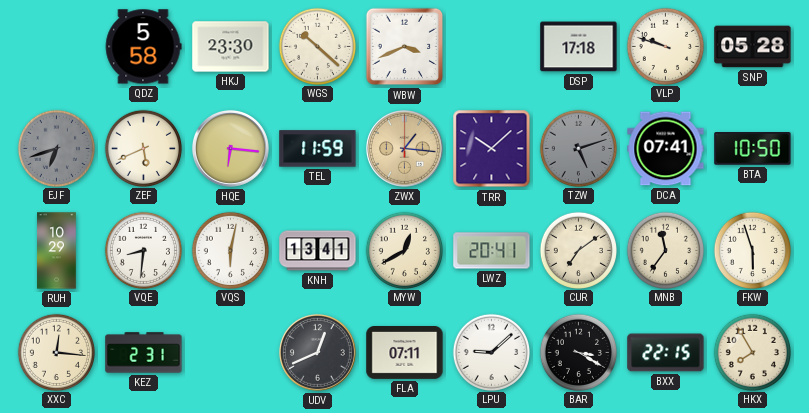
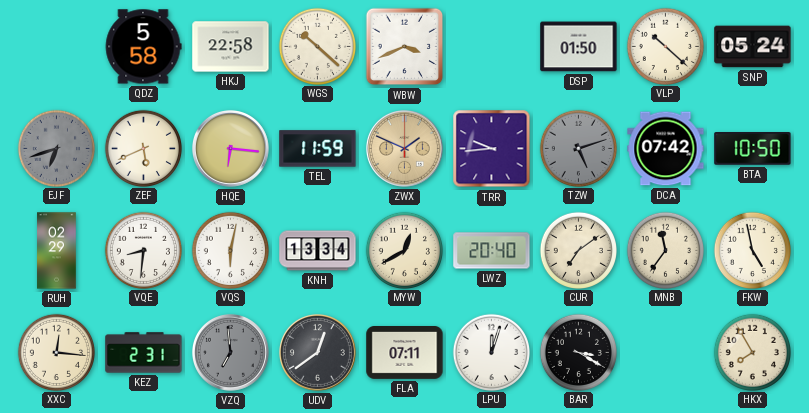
HKJ: 23:30 -> 22:58
DSP: 17:18 -> 01:50
VLP: 9:48 -> 10:22
SNP: 05:28 -> 05:24
ZWX: 1:16 -> 1:49
TRR: 10:08 -> 9:44
DCA: 07:41 -> 07:42
RUH: 10:29 -> 02:29
KNH: 13:41 -> 13:34
LWZ: 20:41 -> 20:40
FKW: 5:57 -> 4:58
VZQ: none -> 6:59
UDV: 12:41 -> 12:39
LPU: 9:08 -> 12:03
BXX: 22:15 -> none
